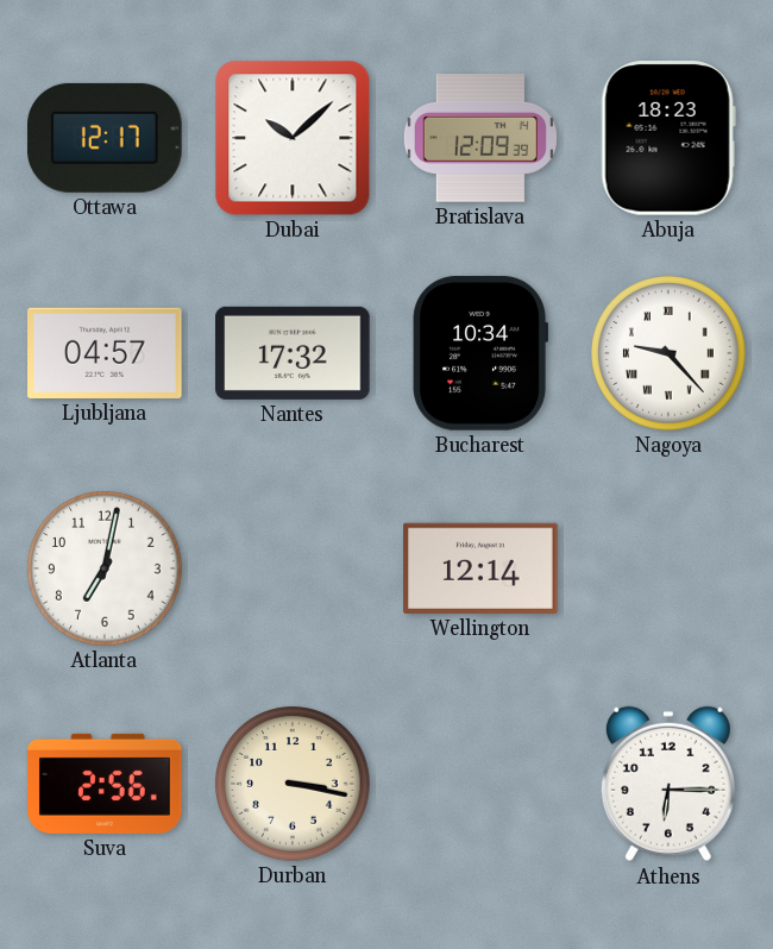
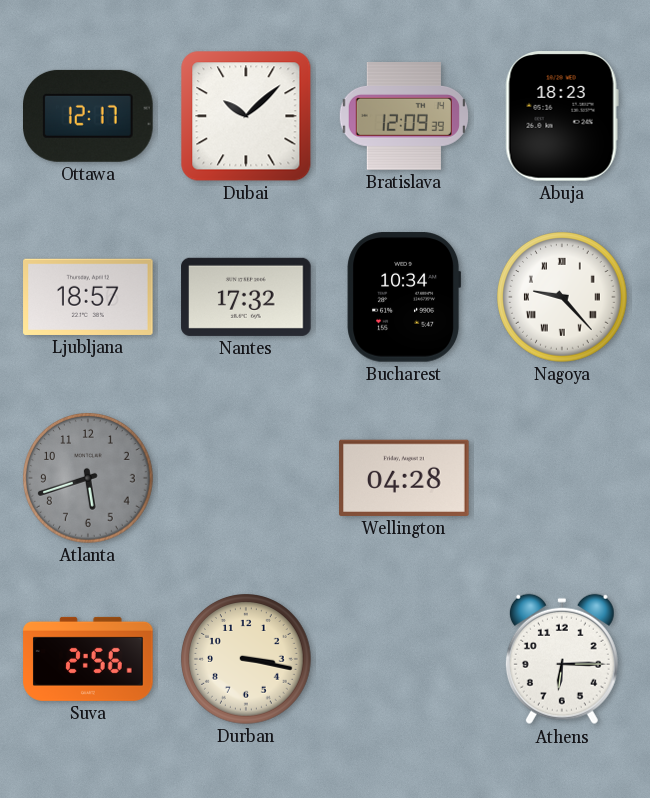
Ljubljana: 04:57 -> 18:57
Atlanta: 7:02 -> 5:42
Atlanta dial: white -> grey
Wellington: 12:14 -> 04:28
